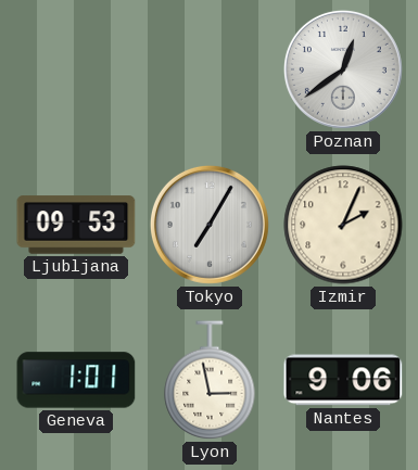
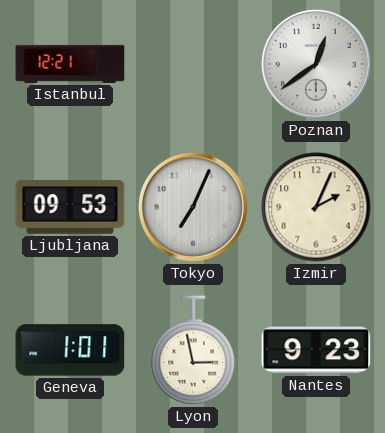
Istanbul: none -> 12:21
Tokyo: 7:05 -> 7:04
Nantes: 9:06 -> 9:23
